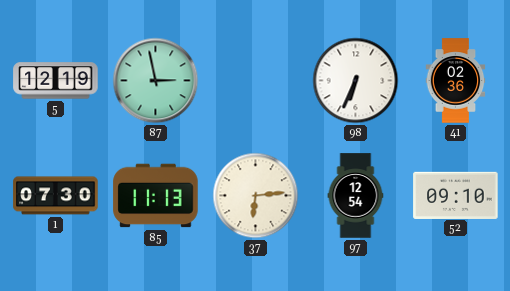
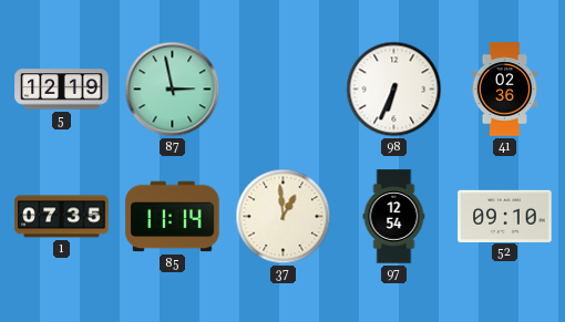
1: 07:30 -> 07:35
85: 11:13 -> 11:14
37: 6:14 -> 12:59
